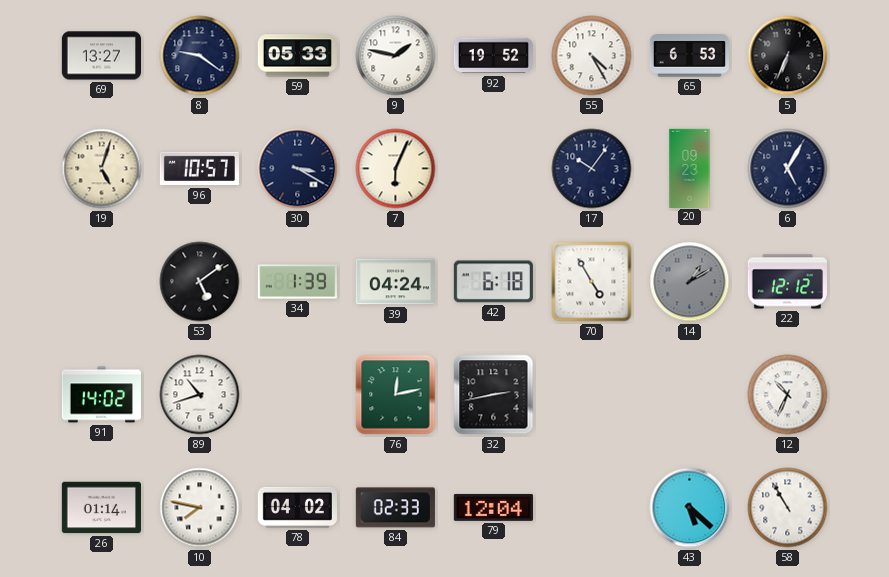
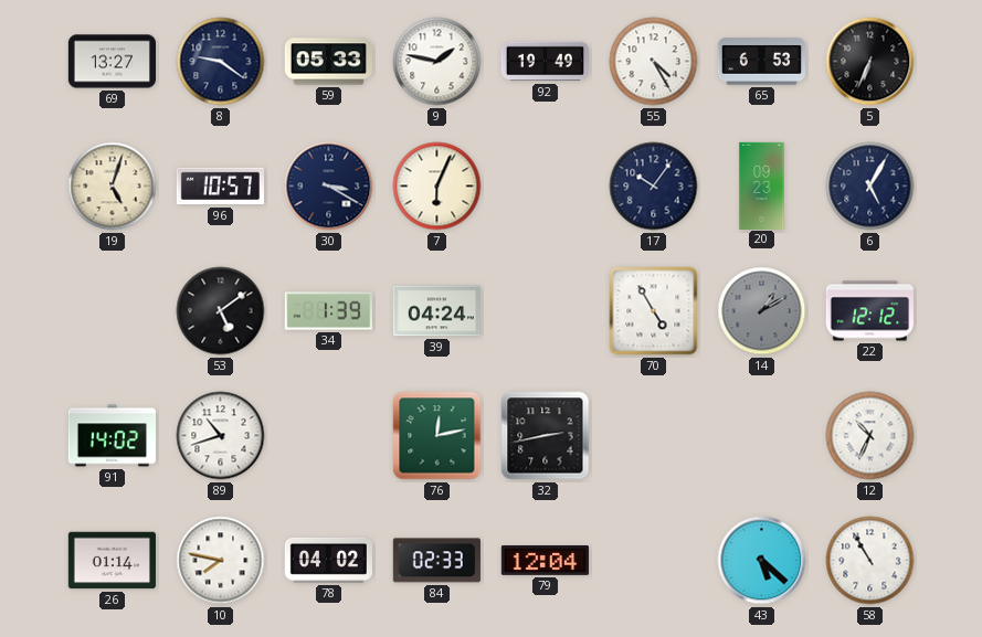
92: 19:52 -> 19:49
42: 6:18 -> none
